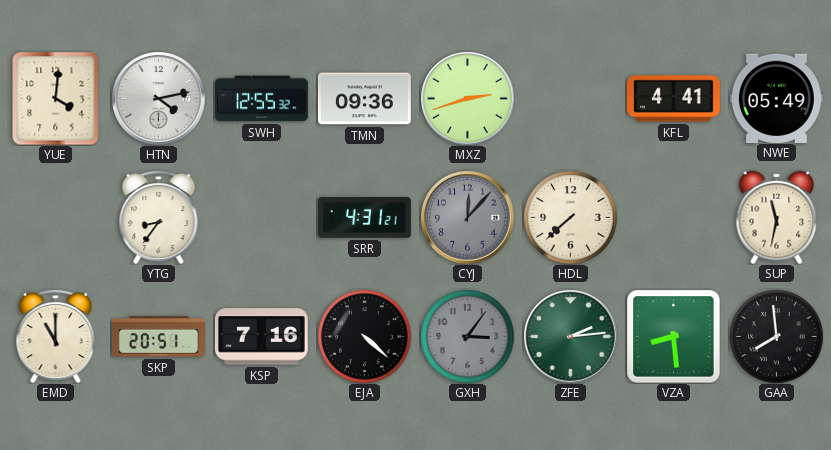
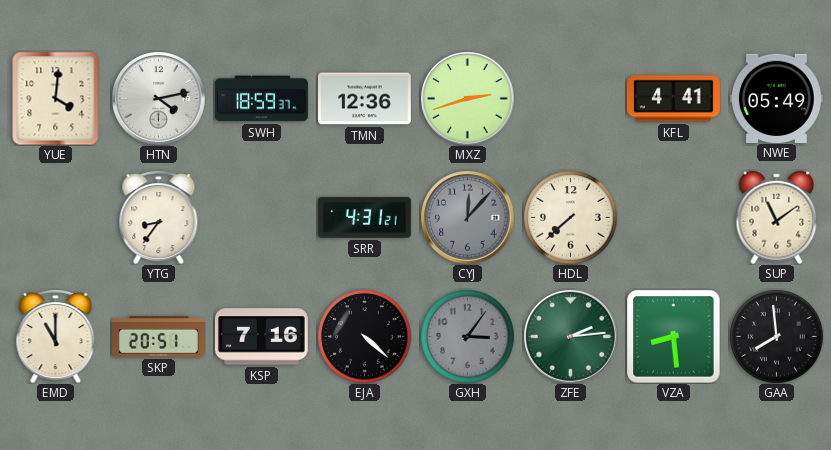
SWH: 12:55 -> 18:59
TMN: 09:36 -> 12:36
SUP: 11:32 -> 11:09
